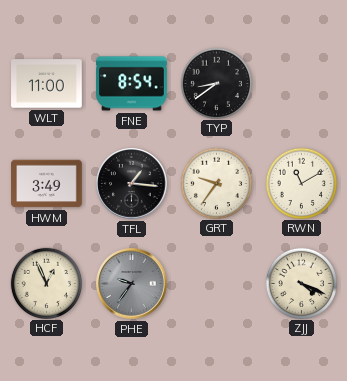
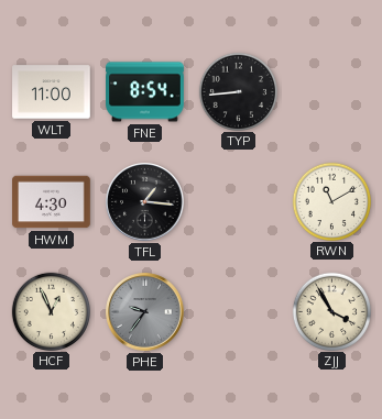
TYP: 8:39 -> 8:44
HWM: 3:49 -> 4:30
GRT: 9:36 -> none
ZJJ: 4:19 -> 3:55
